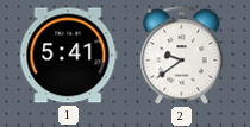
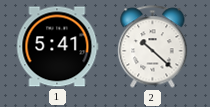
2: 9:39 -> 10:22
